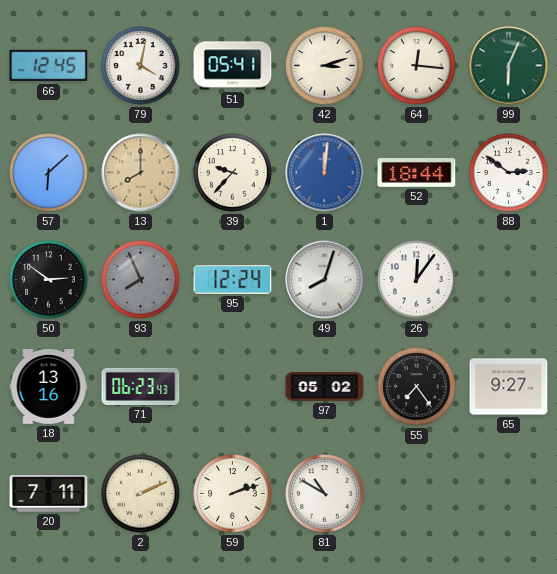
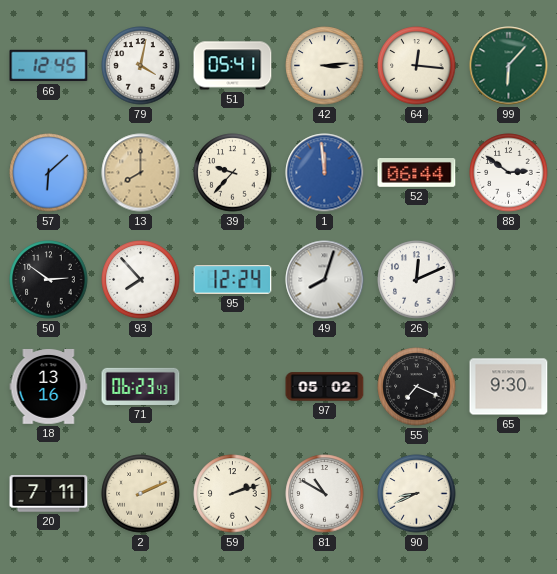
42: 3:12 -> 3:14
99: 6:04 -> 6:07
1: 12:01 -> 11:59
52: 18:44 -> 06:44
93: 7:56 -> 7:53
93 dial: grey -> white
26: 12:06 -> 12:11
55: 7:24 -> 7:19
65: 9:27 -> 9:30
90: none -> 8:41
